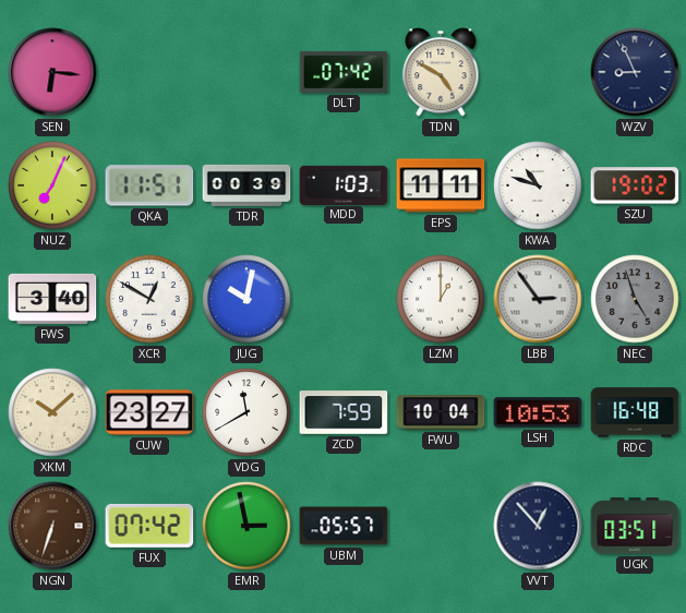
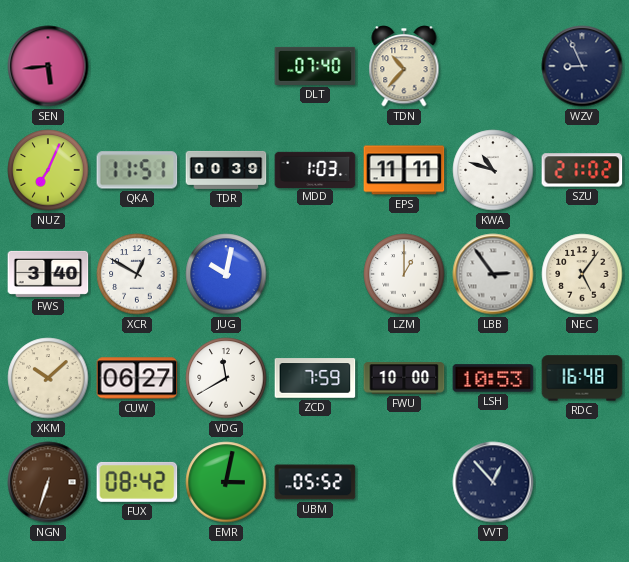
SEN: 6:16 -> 5:44
DLT: 07:42 -> 07:40
TDN: 4:50 -> 10:37
SZU: 19:02 -> 21:02
NEC: 4:57 -> 5:06
NEC dial: grey -> cream
CUW: 23:27 -> 06:27
FWU: 10:04 -> 10:00
FUX: 07:42 -> 08:42
EMR: 2:58 -> 3:02
UBM: 05:57 -> 05:52
UGK: 03:51 -> none
